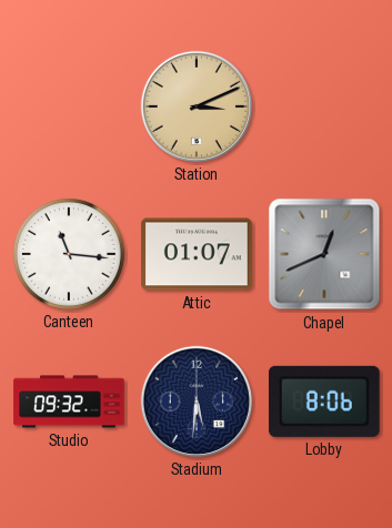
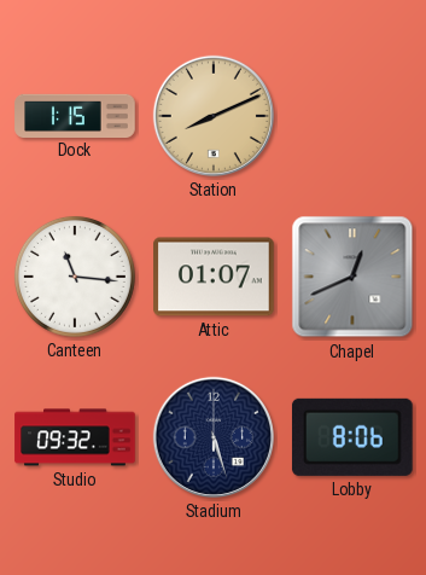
Dock: none -> 1:15
Station: 3:11 -> 8:11
Stadium: 5:31 -> 5:27
